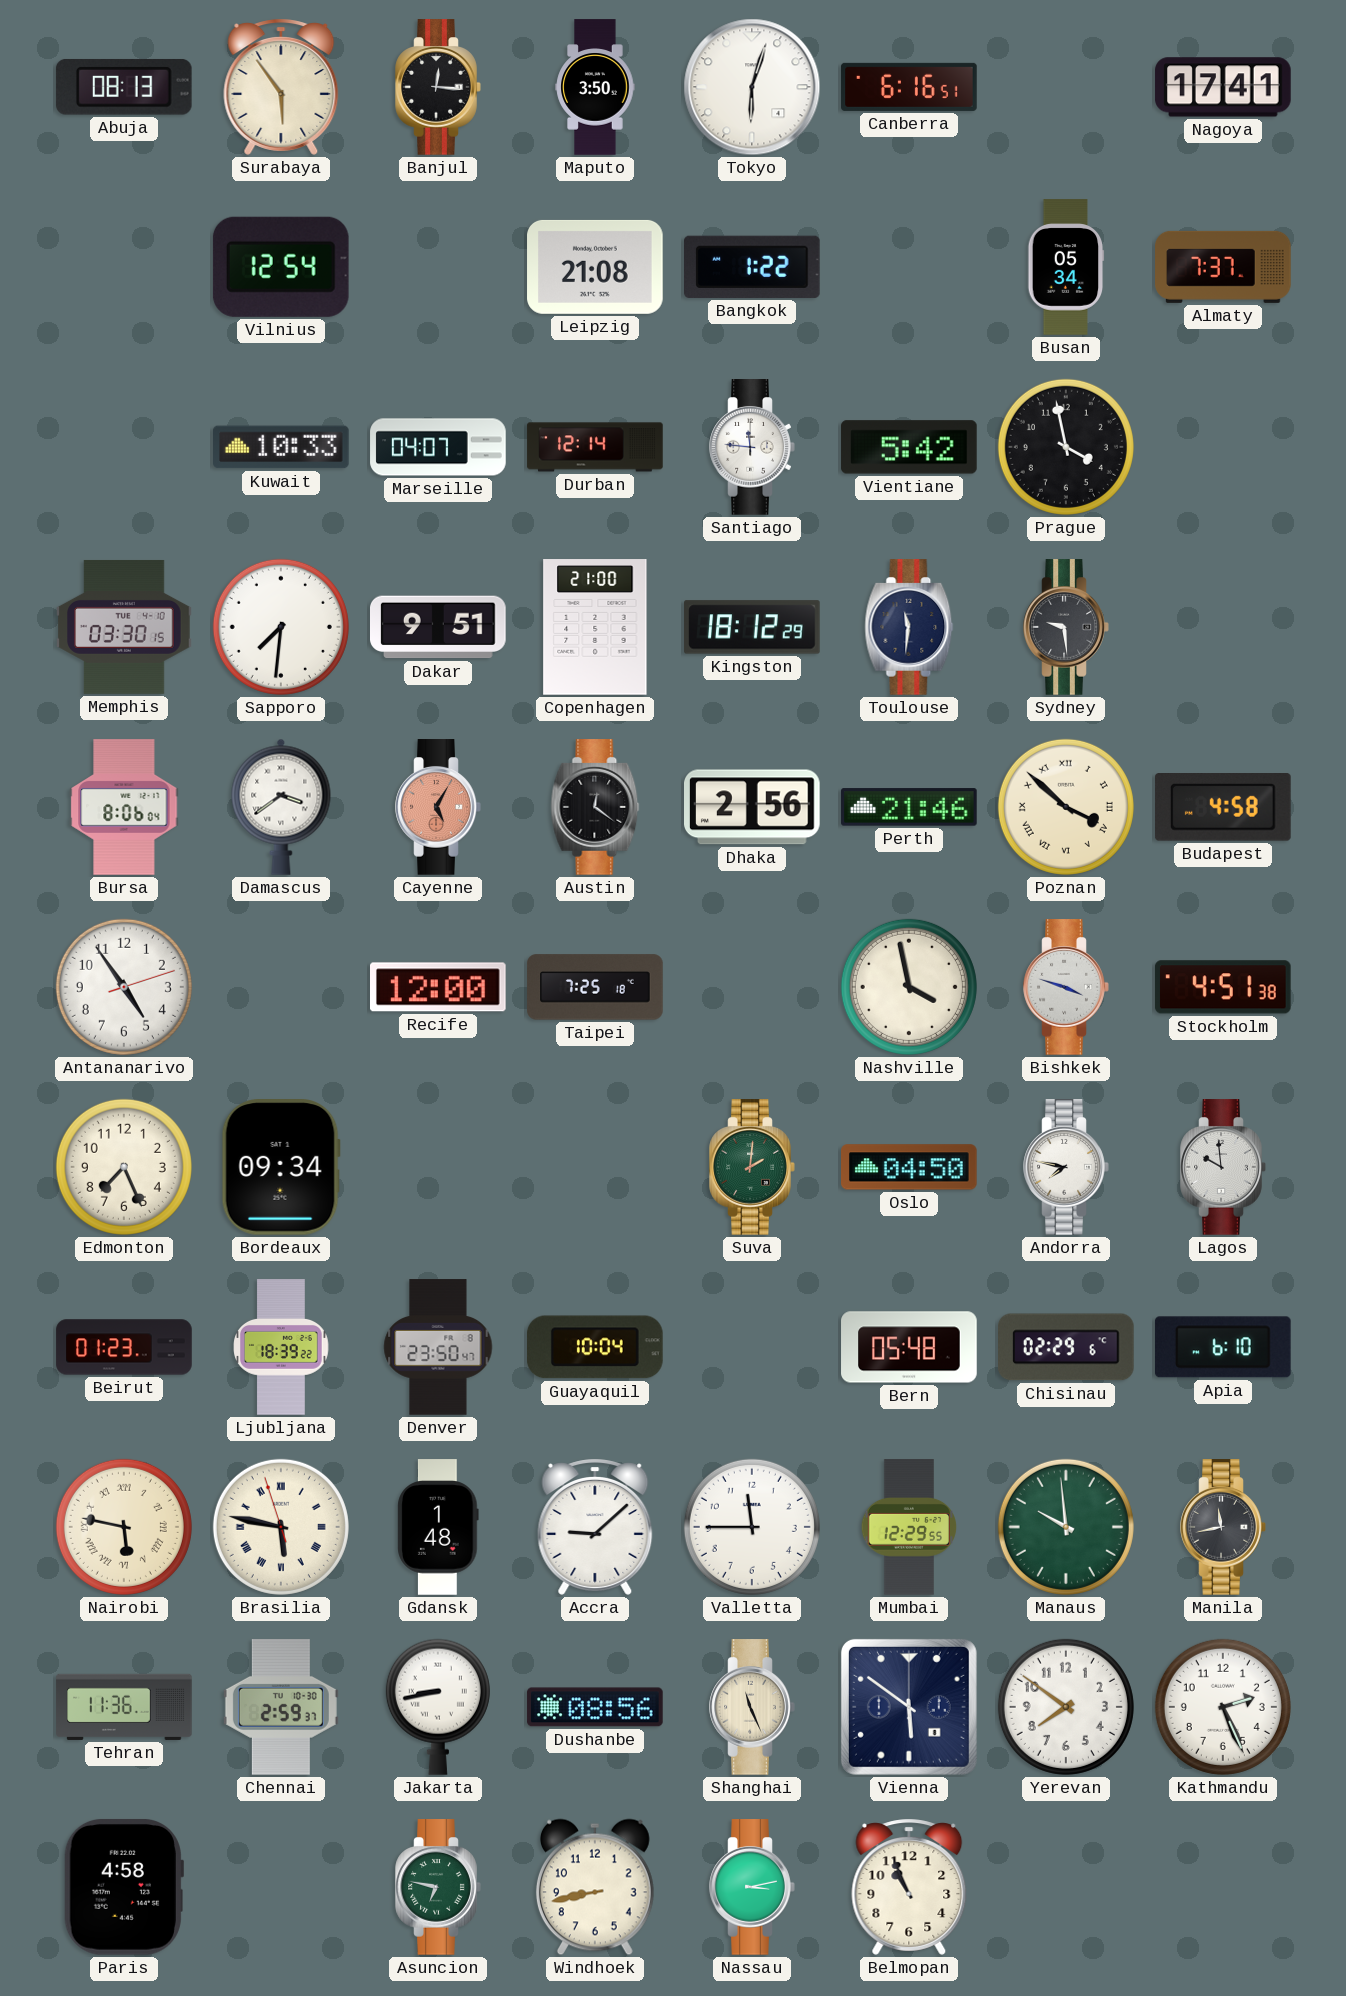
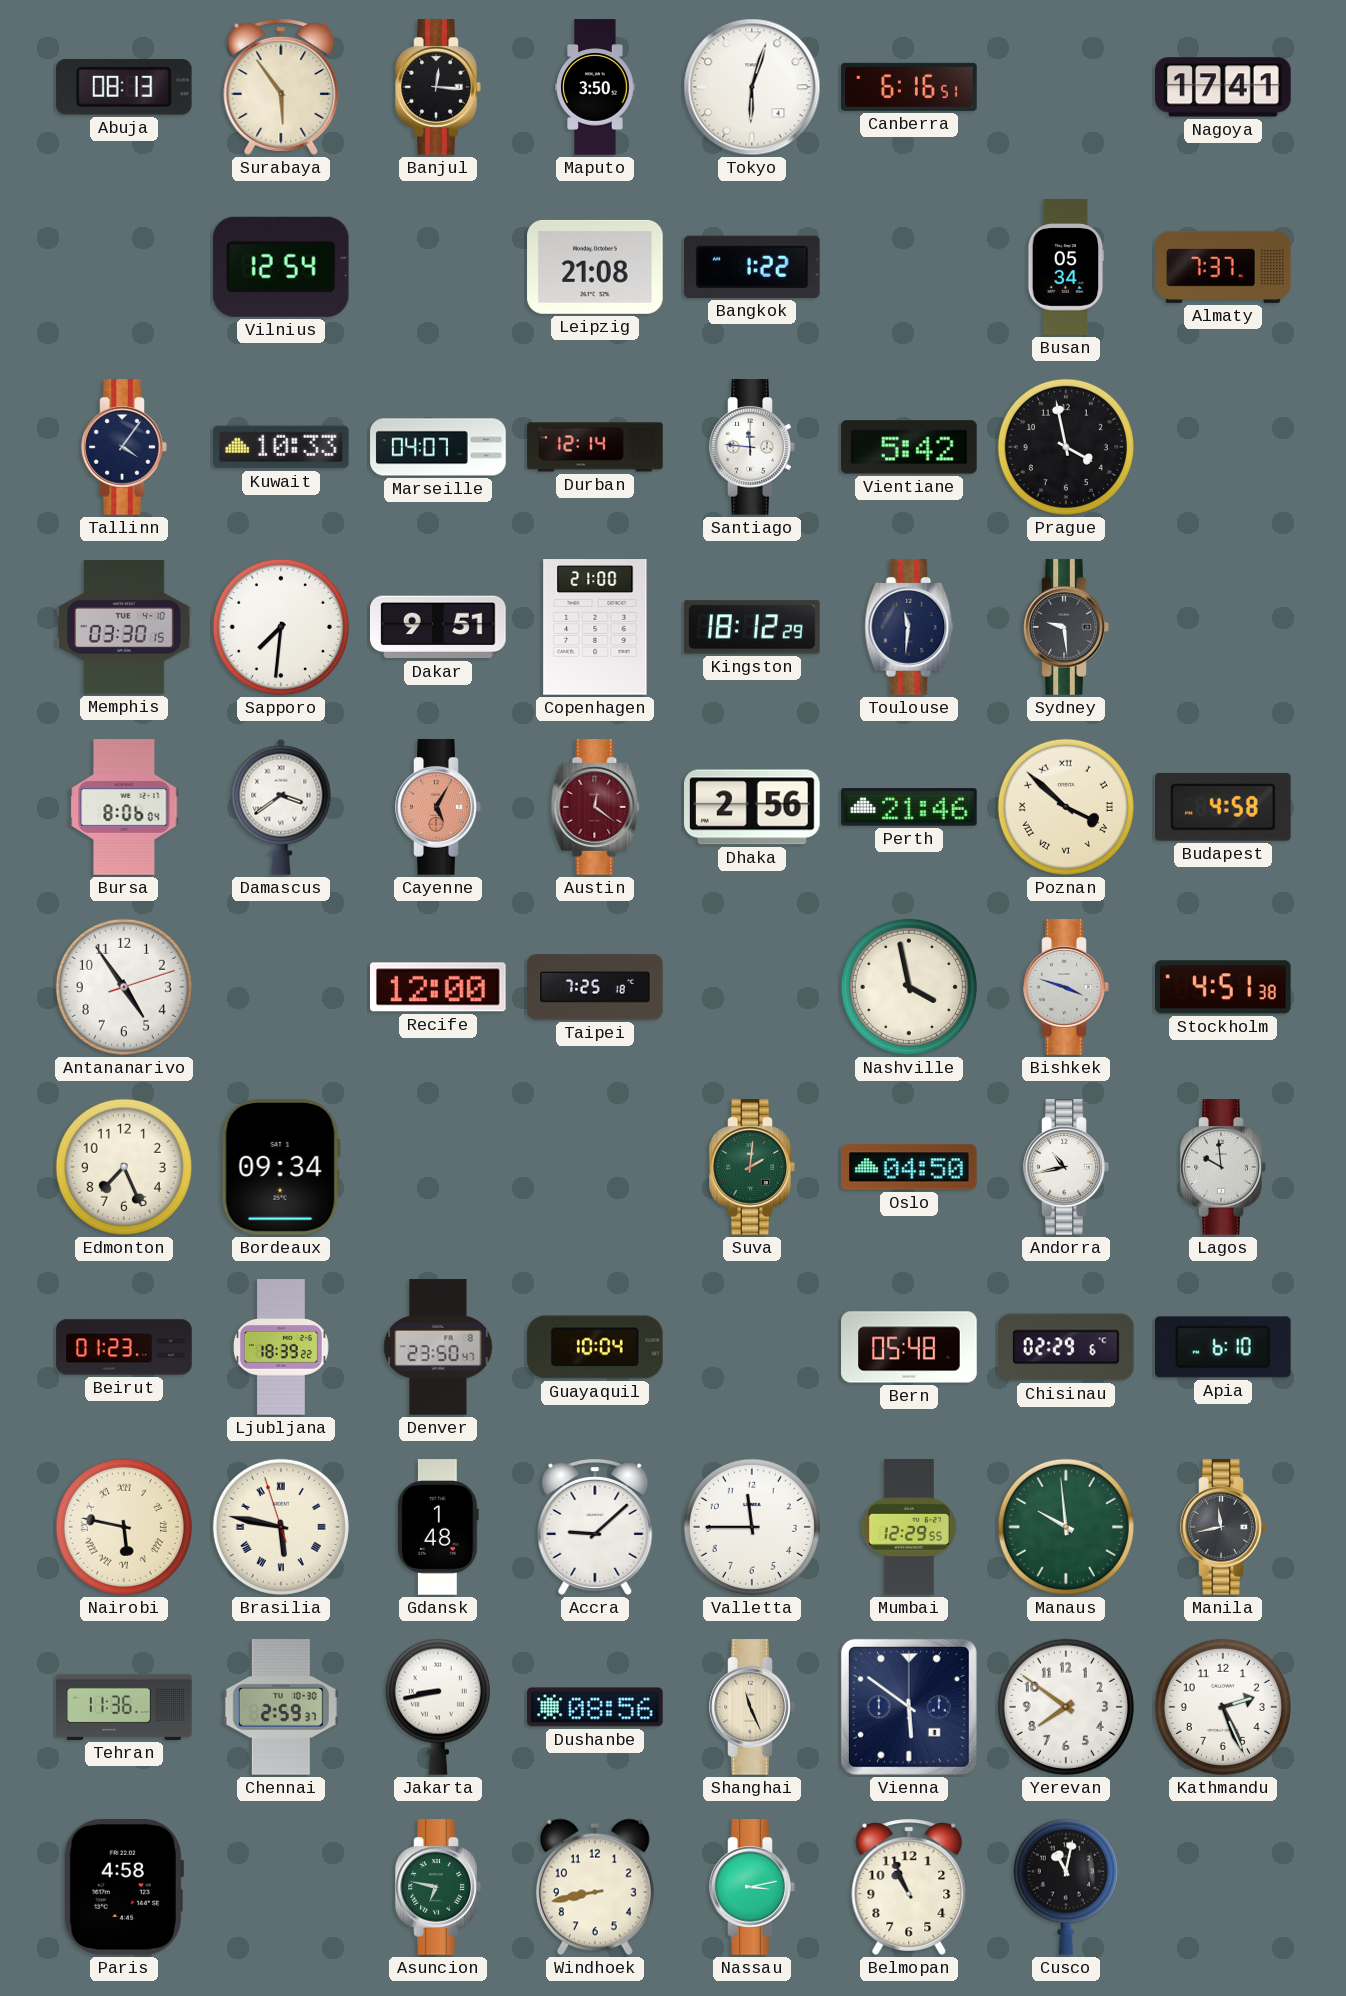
Tallinn: none -> 4:06
Austin dial: black -> burgundy
Andorra: 7:47 -> 10:43
Cusco: none -> 11:02
